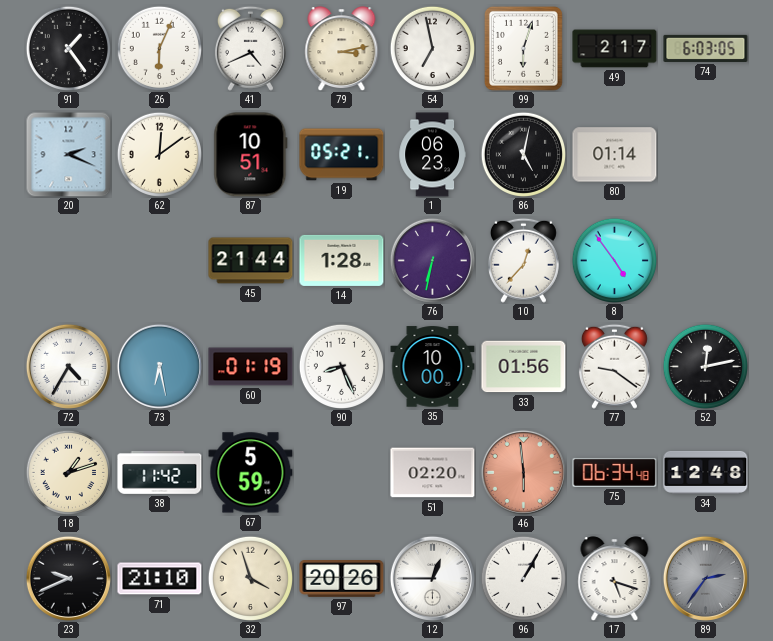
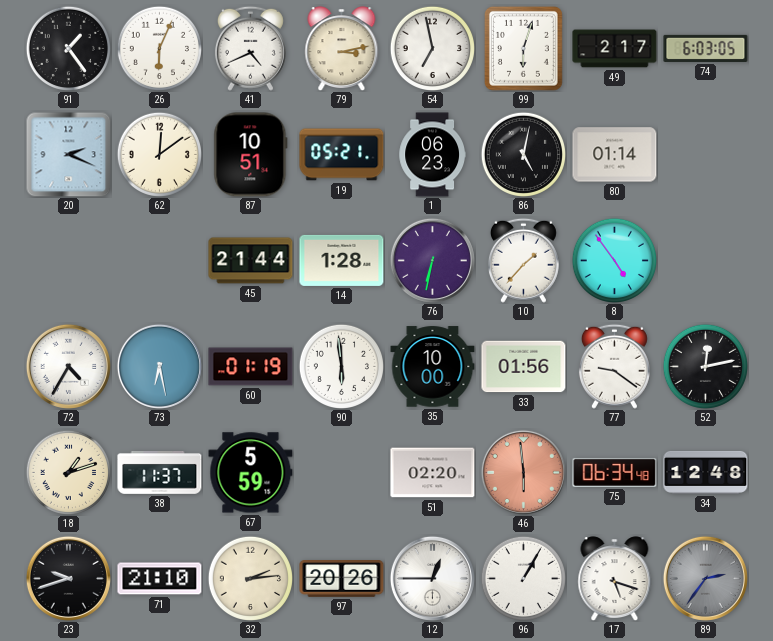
10: 12:37 -> 1:37
90: 8:26 -> 5:59
38: 11:42 -> 11:37
23: 9:41 -> 9:42
32: 3:57 -> 2:14
